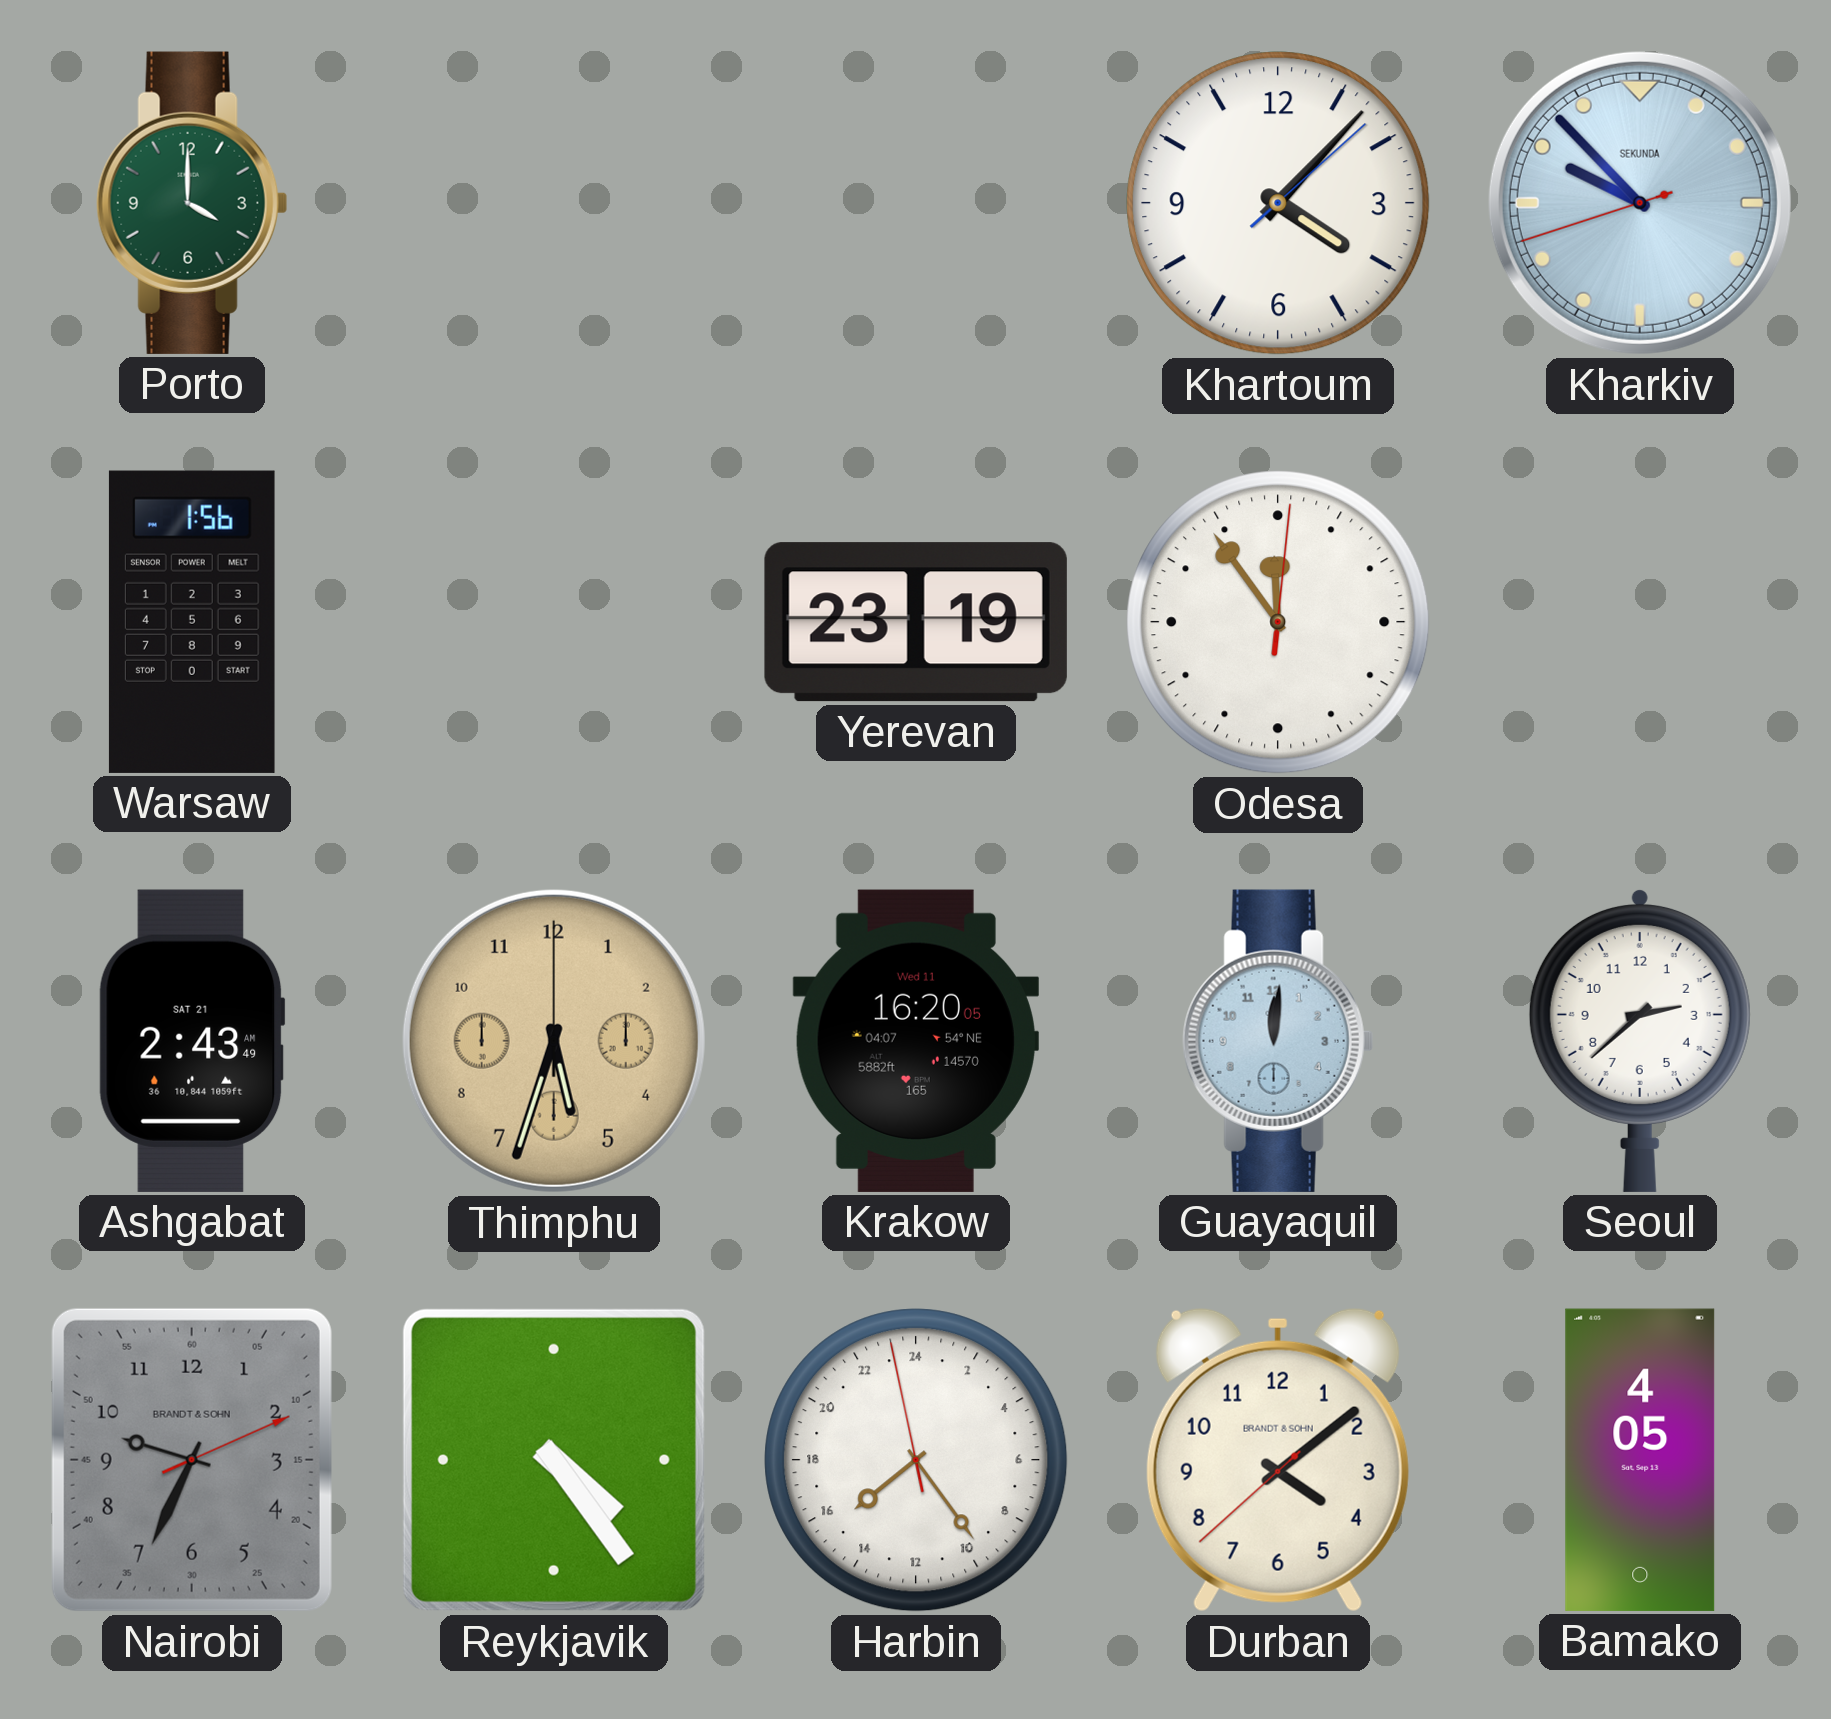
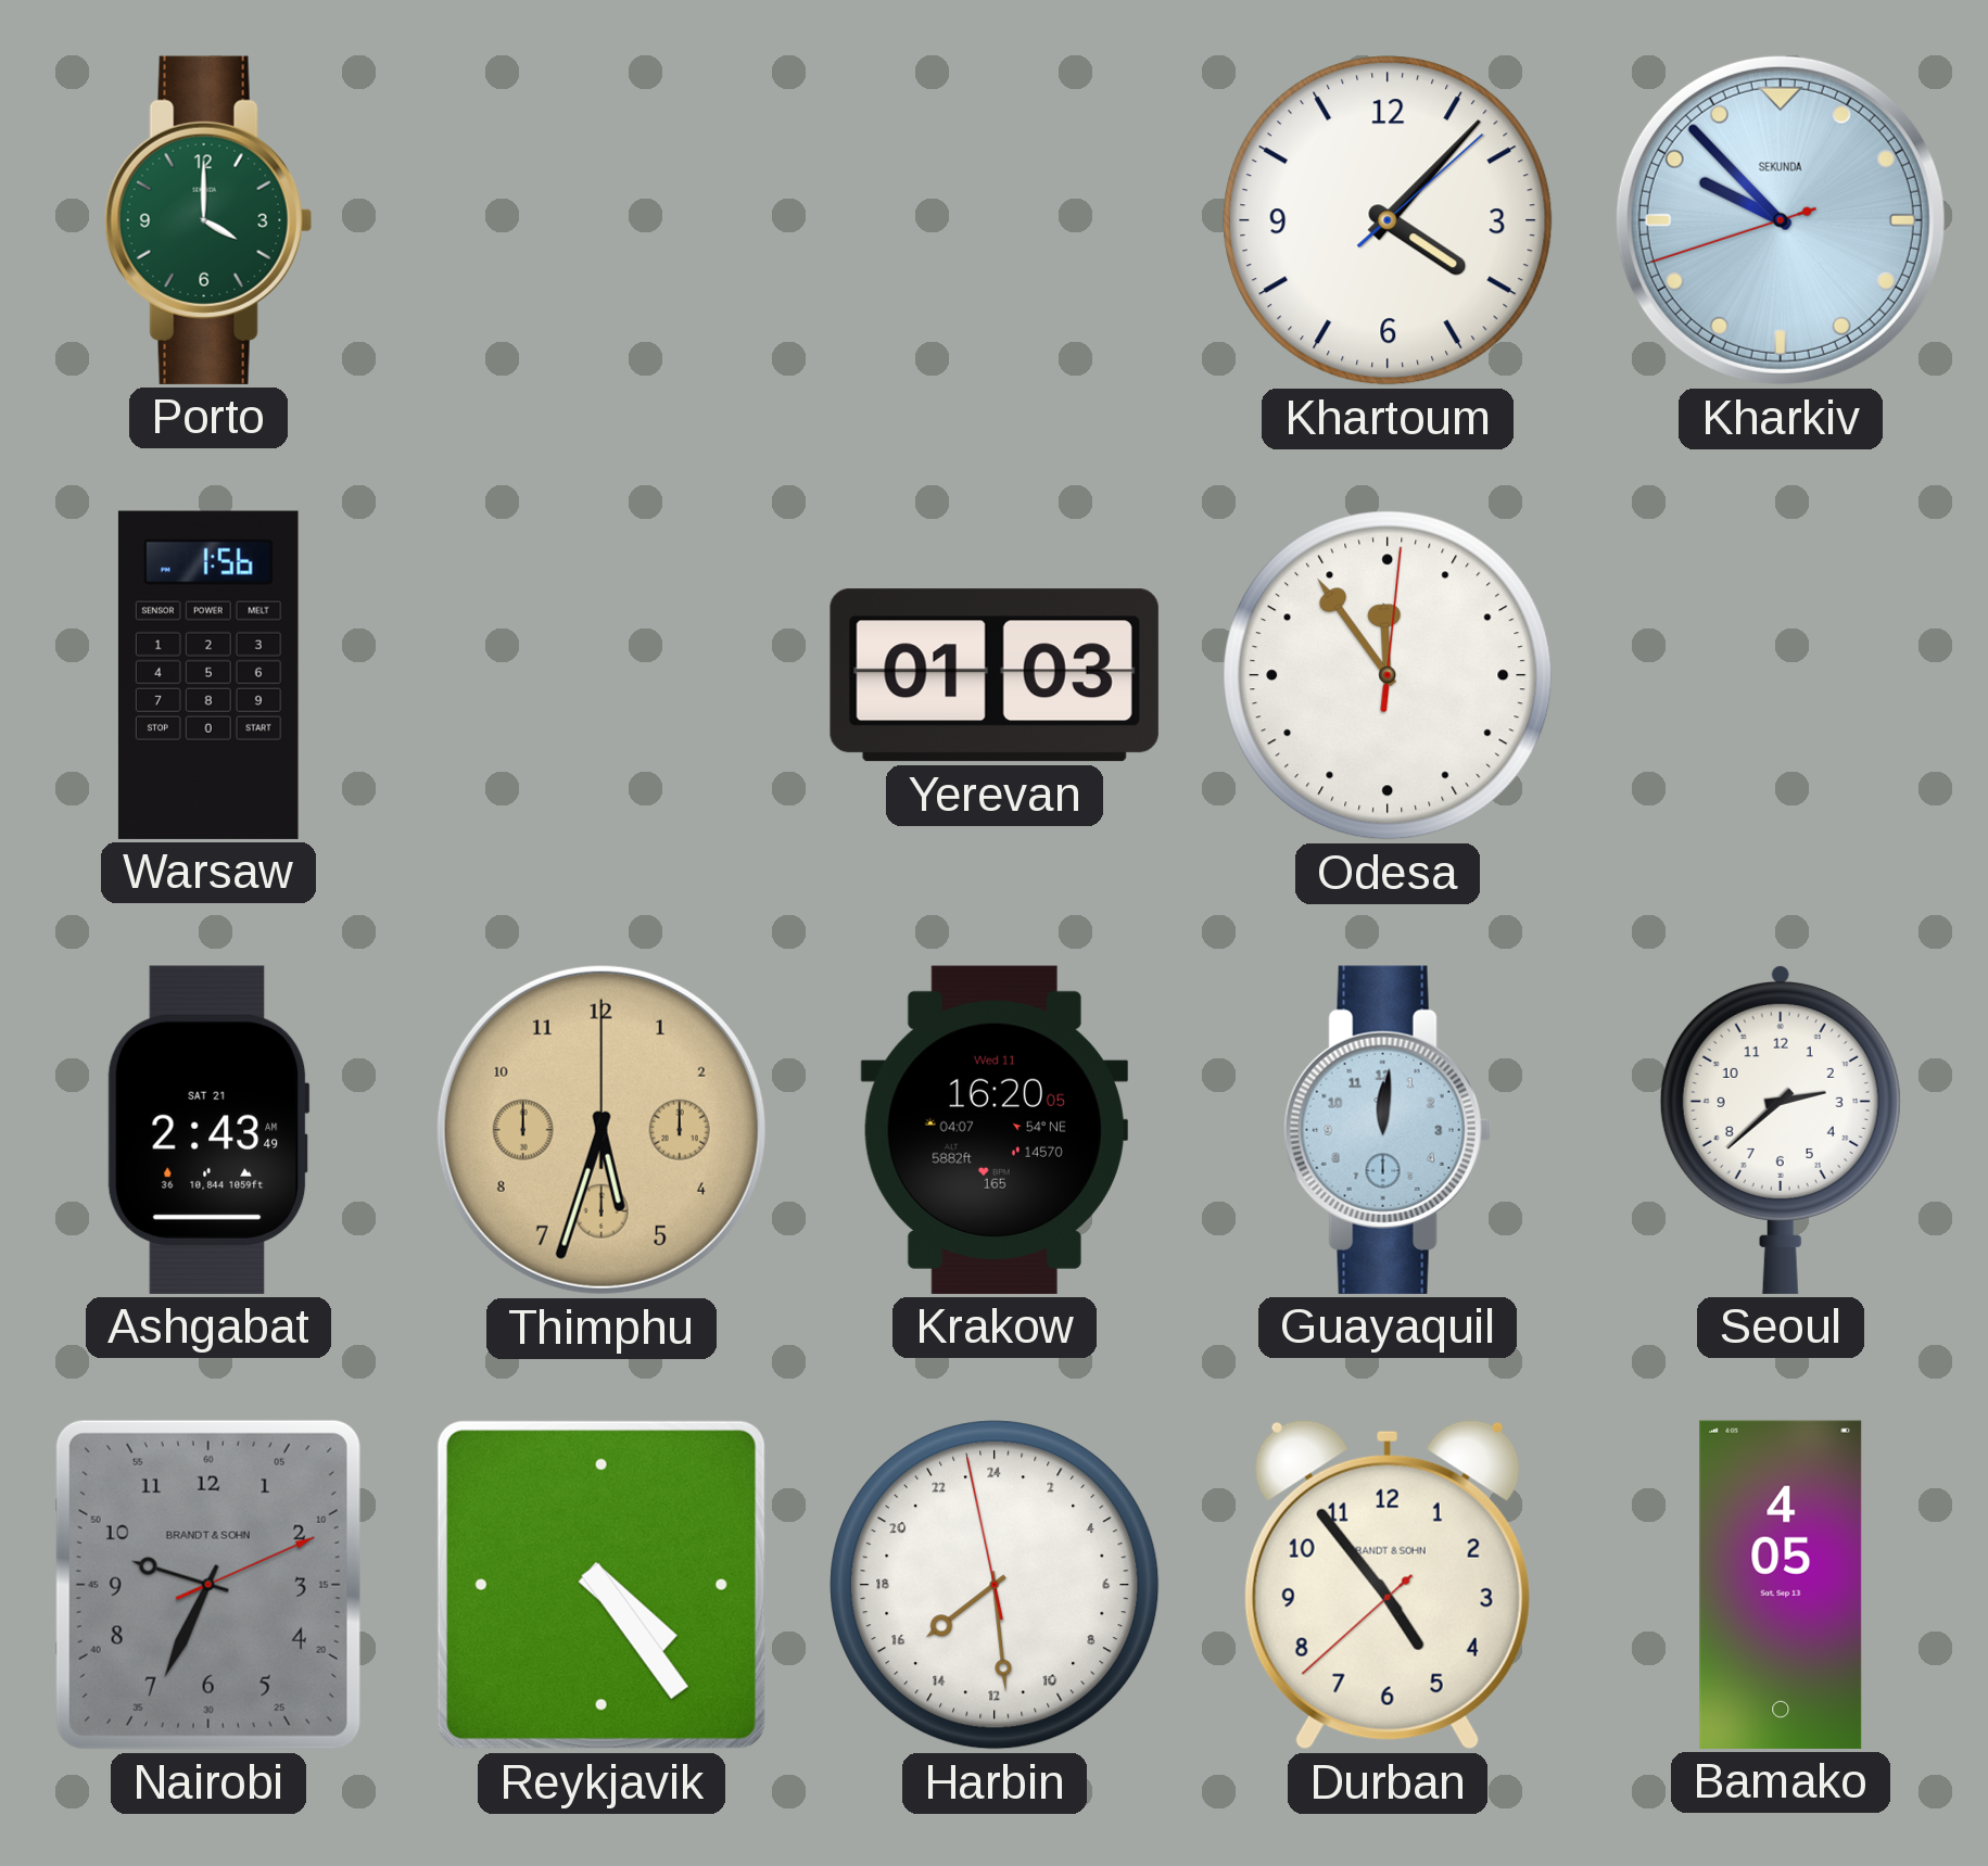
Yerevan: 23:19 -> 01:03
Harbin: 15:23 -> 15:28
Durban: 4:08 -> 4:53
